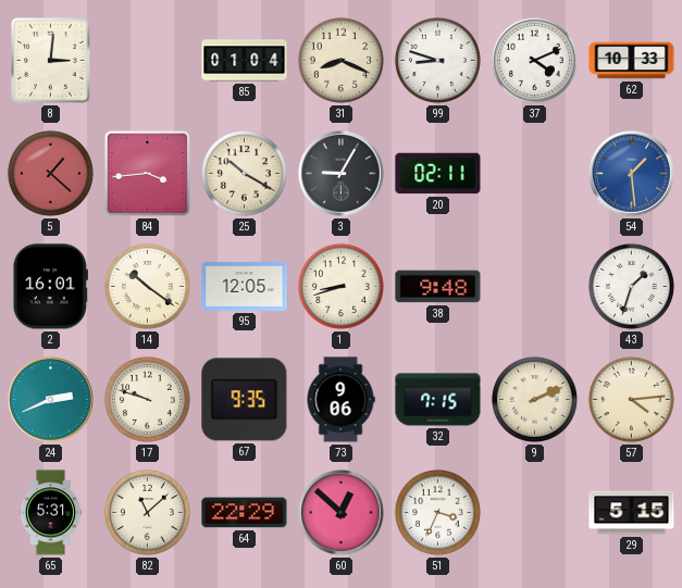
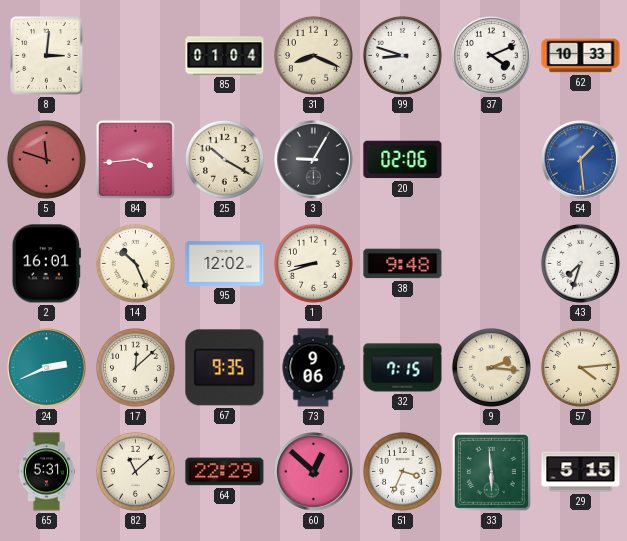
5: 1:22 -> 11:48
20: 02:11 -> 02:06
14: 10:21 -> 10:26
95: 12:05 -> 12:02
43: 1:33 -> 7:33
17: 9:48 -> 12:08
9: 2:11 -> 2:16
33: none -> 5:59
